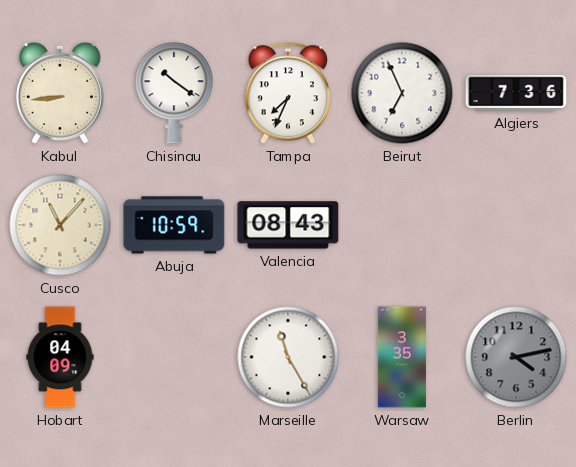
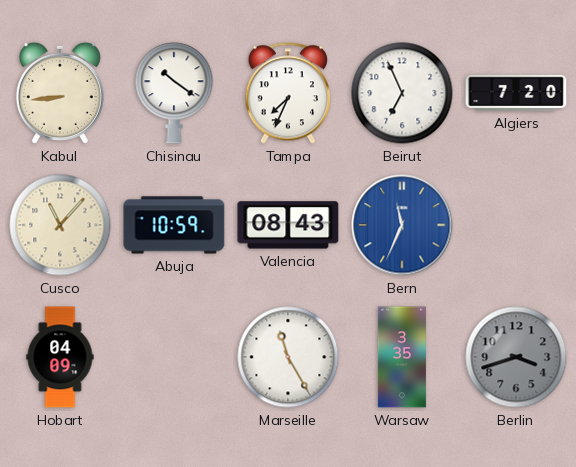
Algiers: 7:36 -> 7:20
Bern: none -> 11:34
Berlin: 4:13 -> 3:42
